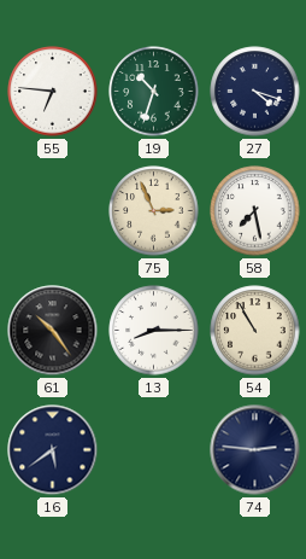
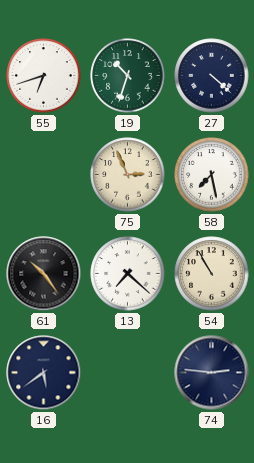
55: 6:46 -> 6:42
27: 4:18 -> 4:22
13: 8:15 -> 7:22
